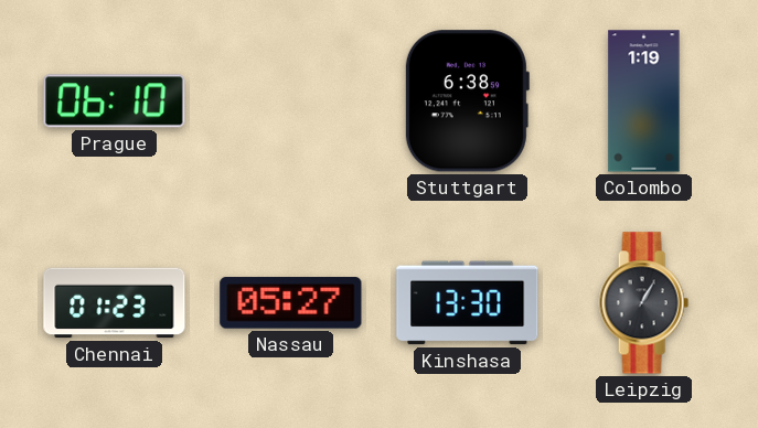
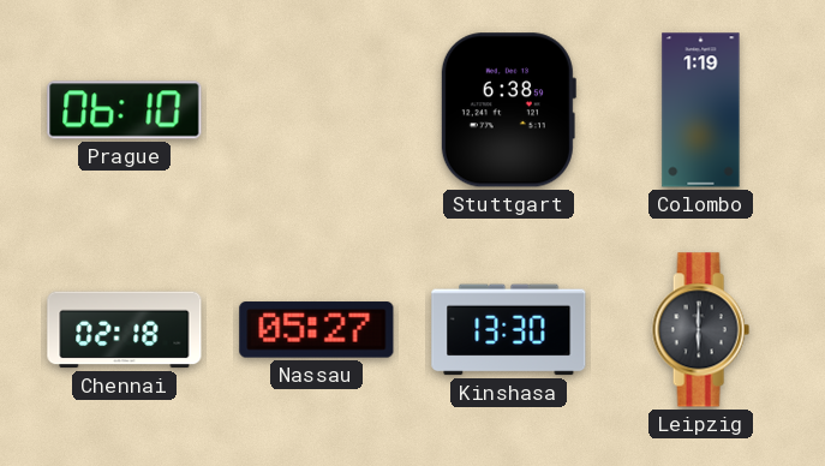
Chennai: 01:23 -> 02:18
Leipzig: 1:05 -> 6:00
